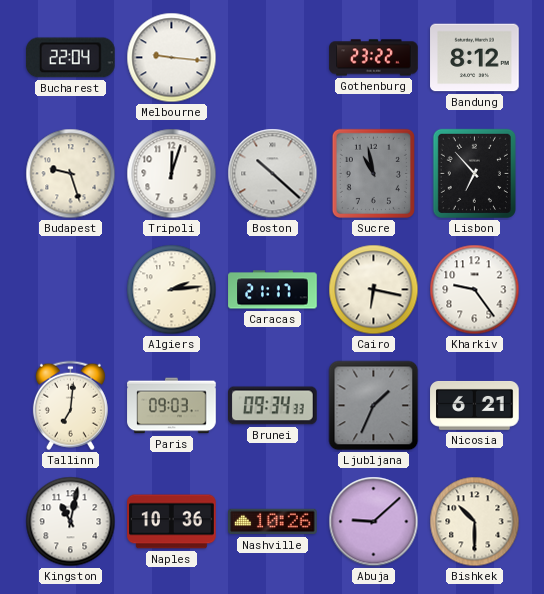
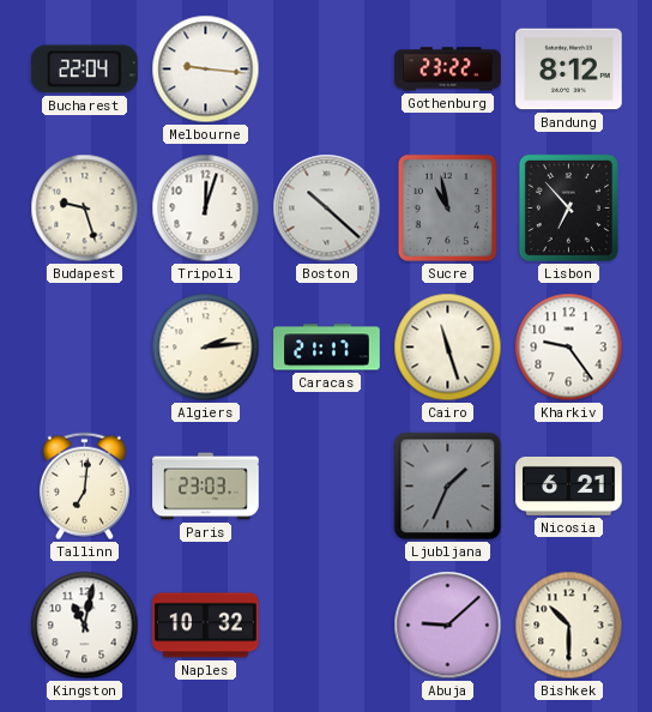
Cairo: 6:17 -> 11:27
Paris: 09:03 -> 23:03
Brunei: 09:34 -> none
Naples: 10:36 -> 10:32
Nashville: 10:26 -> none
